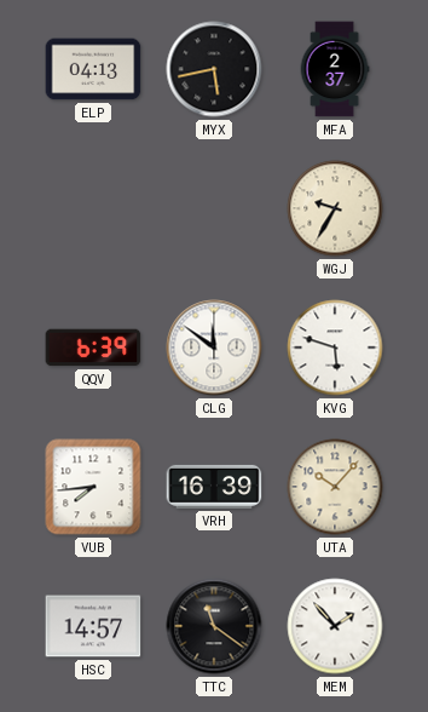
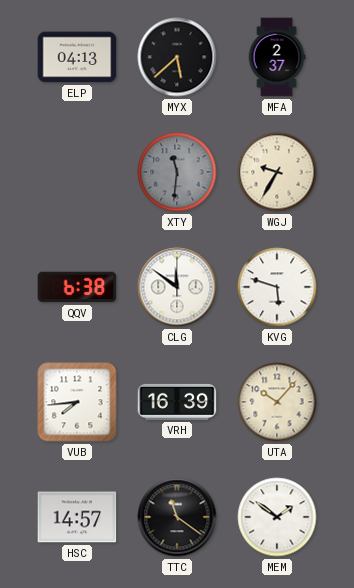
MYX: 5:43 -> 5:38
XTY: none -> 11:31
QQV: 6:39 -> 6:38
MEM: 1:53 -> 1:51
